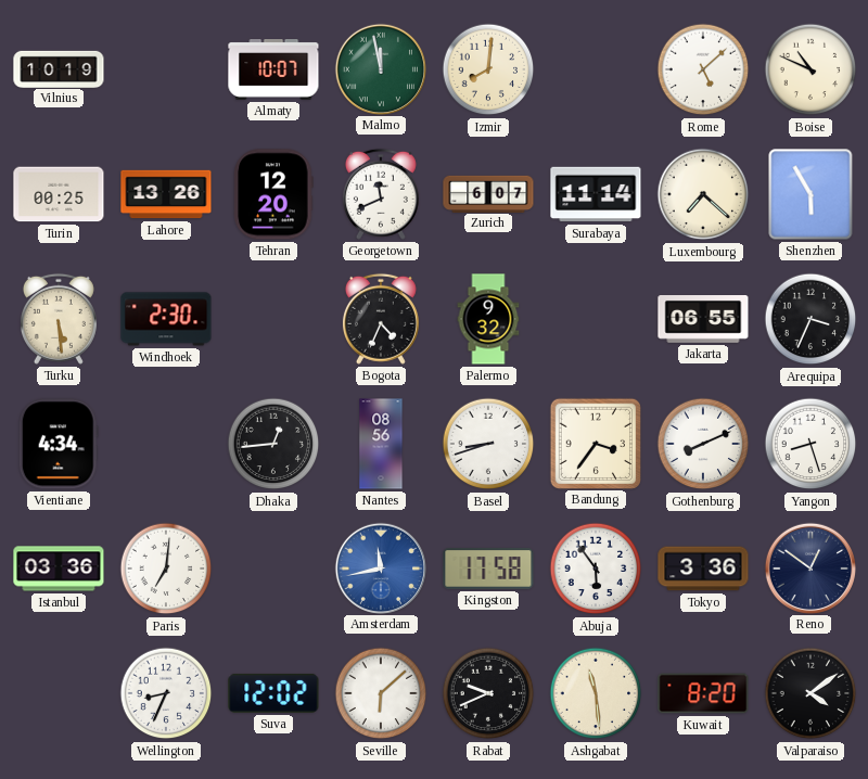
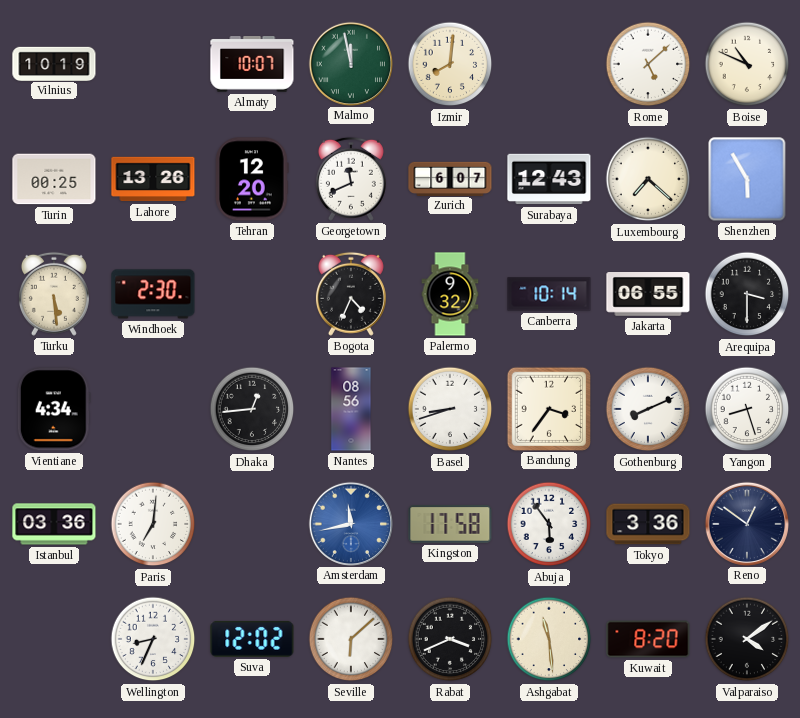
Surabaya: 11:14 -> 12:43
Canberra: none -> 10:14
Arequipa: 3:34 -> 3:30
Rabat: 9:41 -> 3:41
